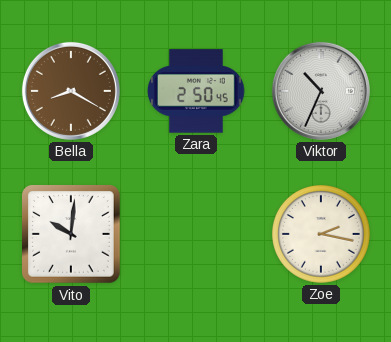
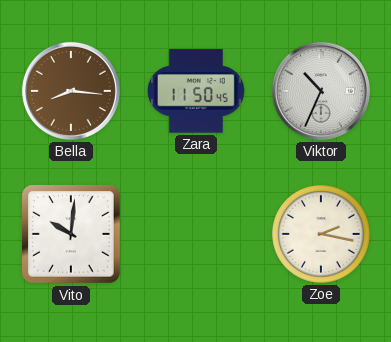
Bella: 8:20 -> 8:16
Zara: 2:50 -> 11:50
